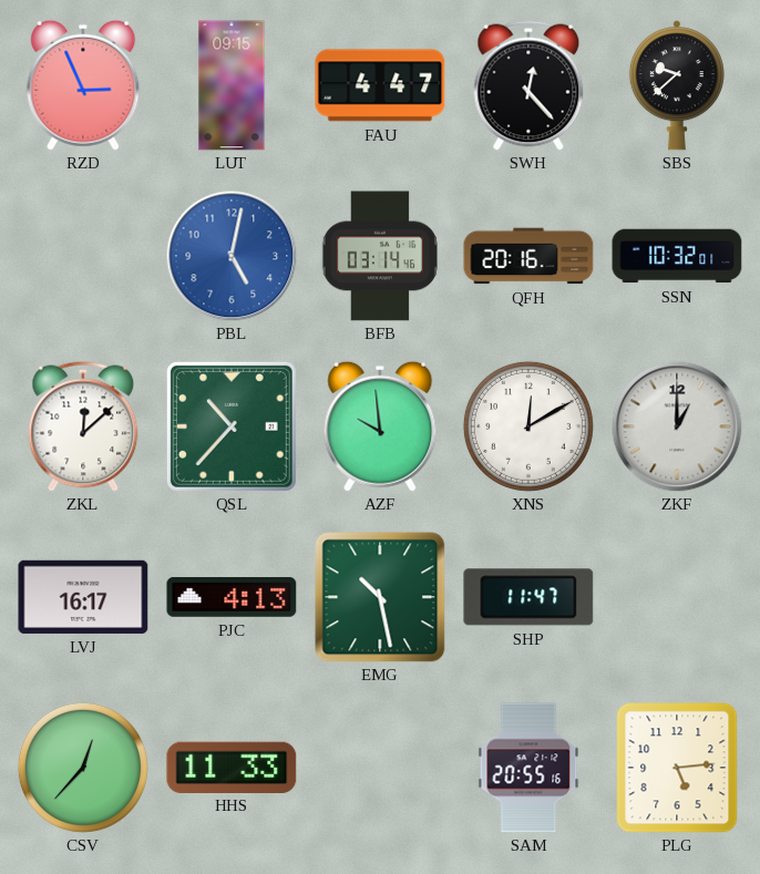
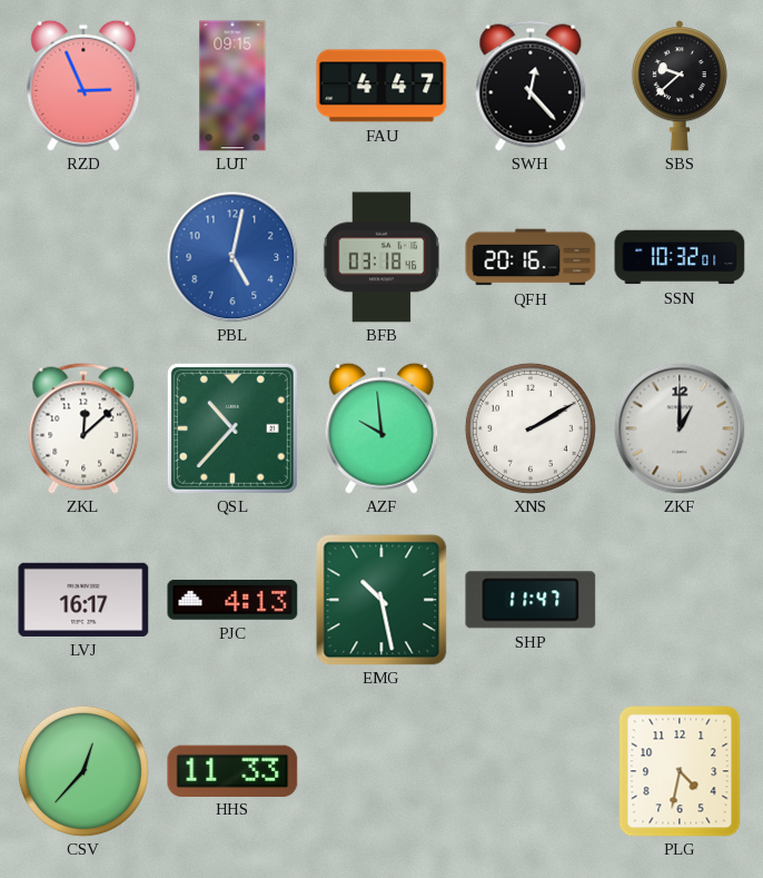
BFB: 03:14 -> 03:18
XNS: 12:10 -> 2:10
SAM: 20:55 -> none
PLG: 5:14 -> 4:32
